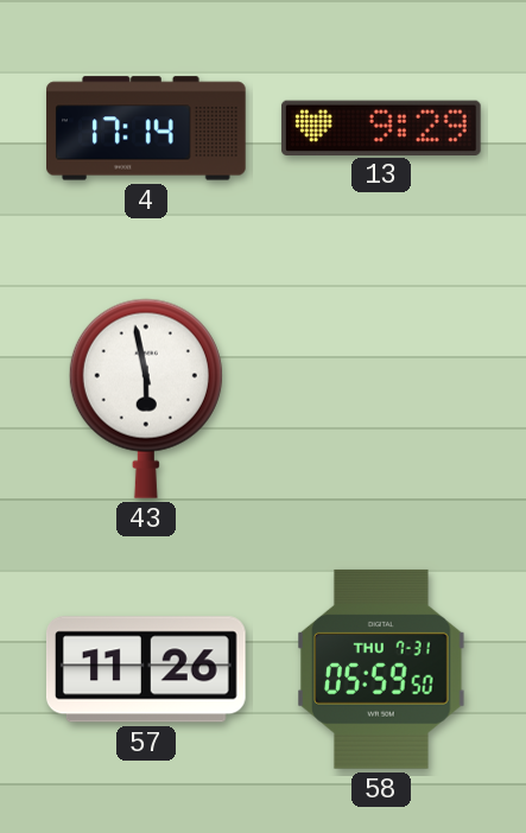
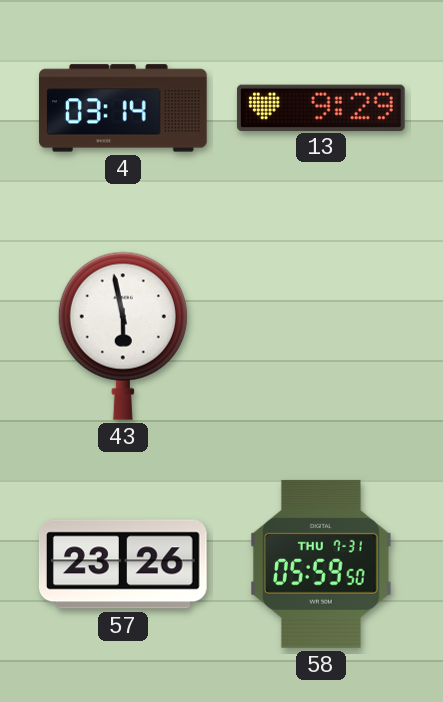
4: 17:14 -> 03:14
57: 11:26 -> 23:26
